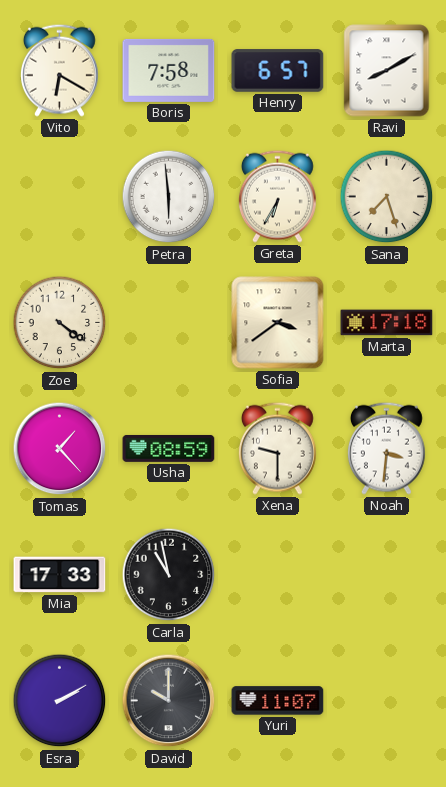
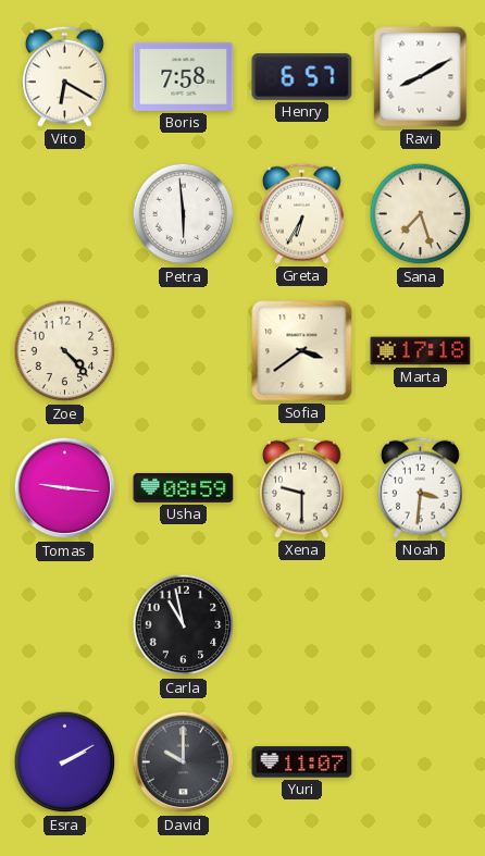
Zoe: 4:21 -> 4:23
Tomas: 1:23 -> 9:16
Mia: 17:33 -> none
